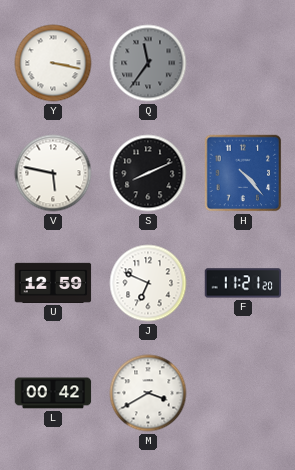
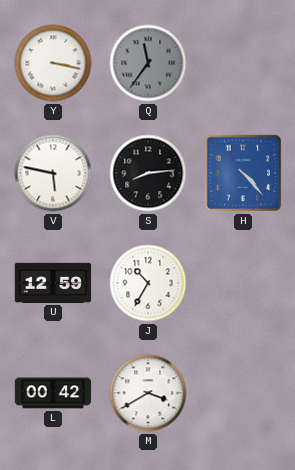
S: 8:11 -> 8:14
J: 6:49 -> 10:35
F: 11:21 -> none
